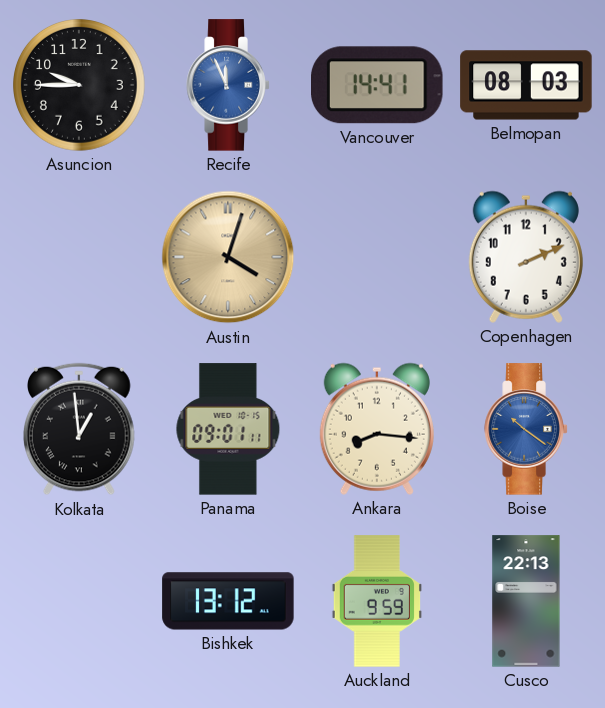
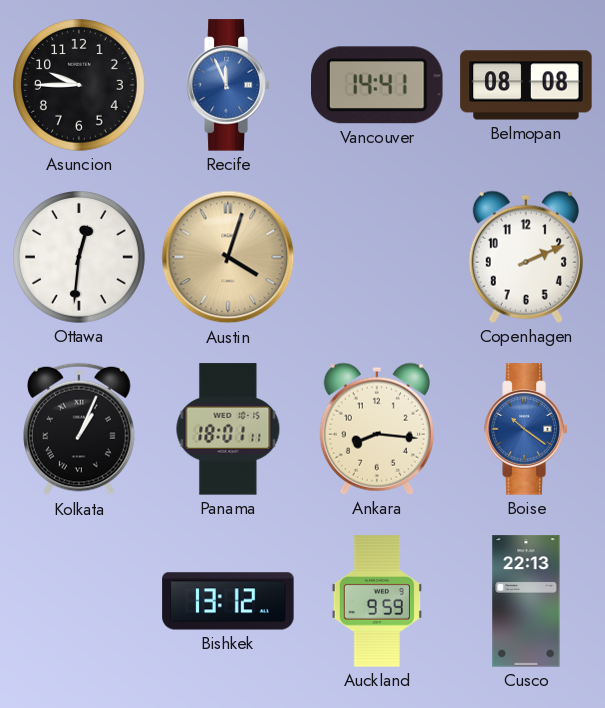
Belmopan: 08:03 -> 08:08
Ottawa: none -> 12:31
Kolkata: 12:59 -> 1:04
Panama: 09:01 -> 18:01
